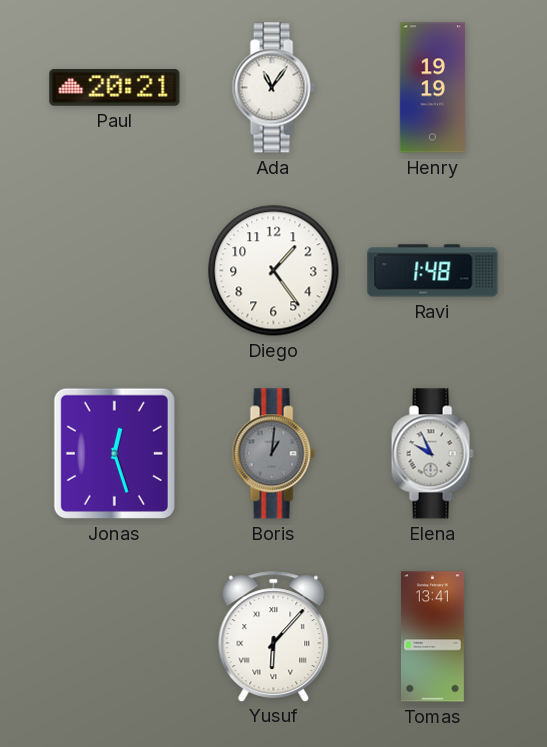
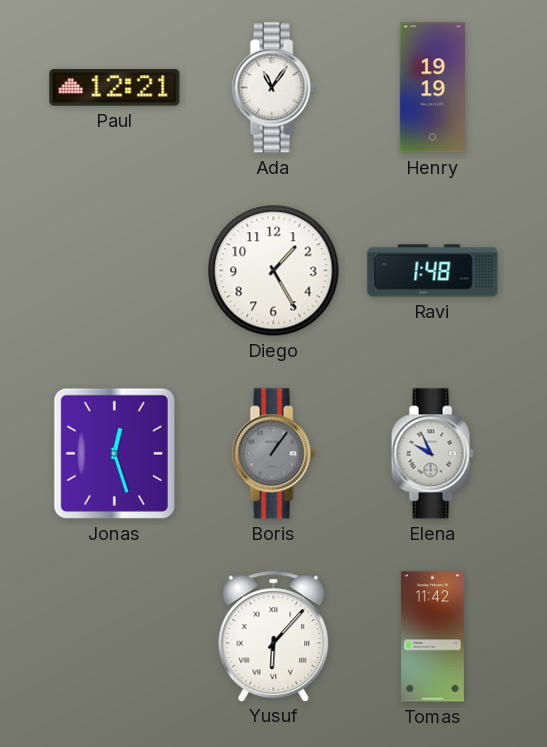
Paul: 20:21 -> 12:21
Diego: 1:24 -> 1:25
Boris: 1:01 -> 1:06
Tomas: 13:41 -> 11:42
